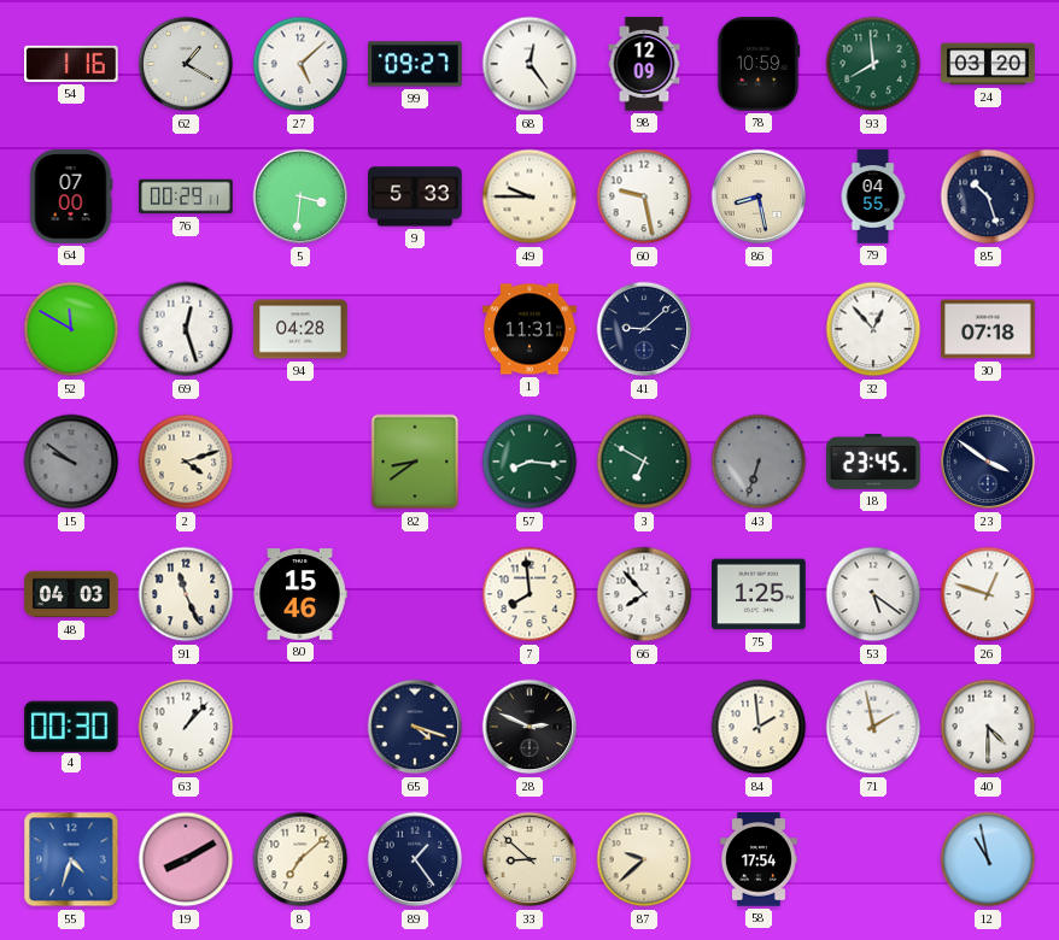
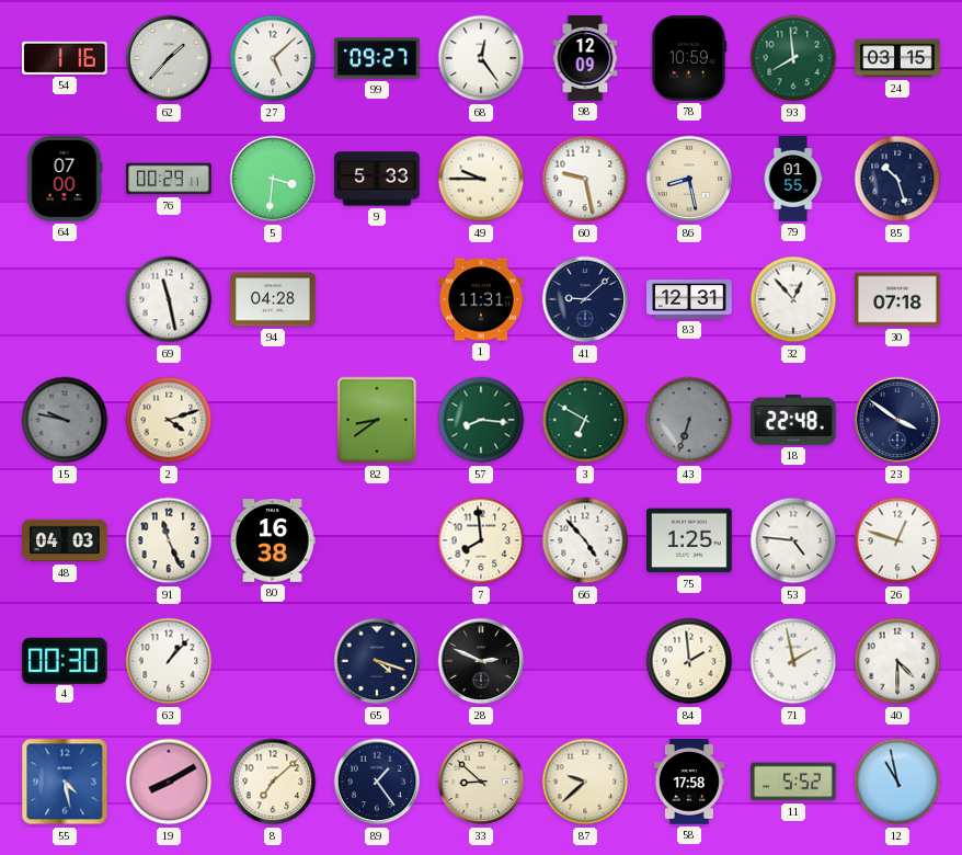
62: 1:20 -> 1:37
24: 03:20 -> 03:15
79: 04:55 -> 01:55
52: 11:50 -> none
69: 12:27 -> 11:28
83: none -> 12:31
15: 9:51 -> 9:47
18: 23:45 -> 22:48
80: 15:46 -> 16:38
66: 7:53 -> 4:53
53: 5:21 -> 4:46
55: 4:33 -> 4:28
58: 17:54 -> 17:58
11: none -> 5:52
